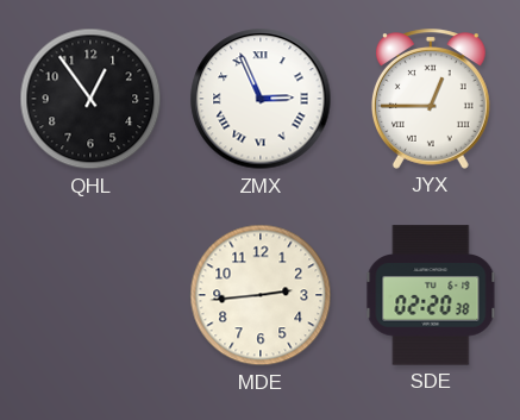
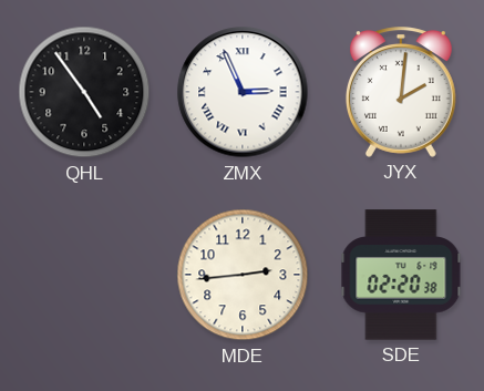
QHL: 12:54 -> 4:54
JYX: 12:45 -> 2:01
